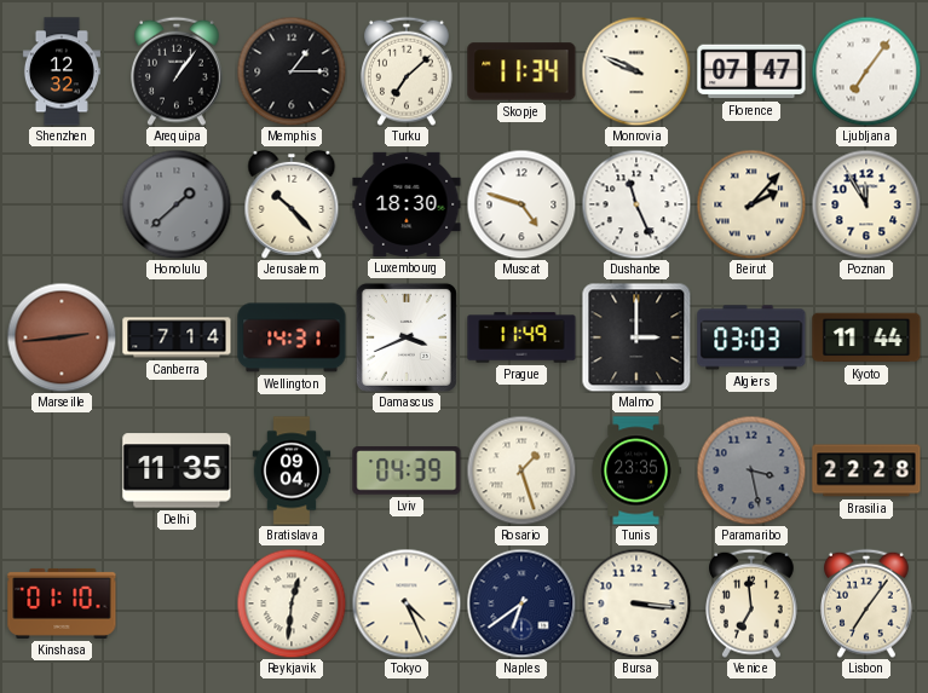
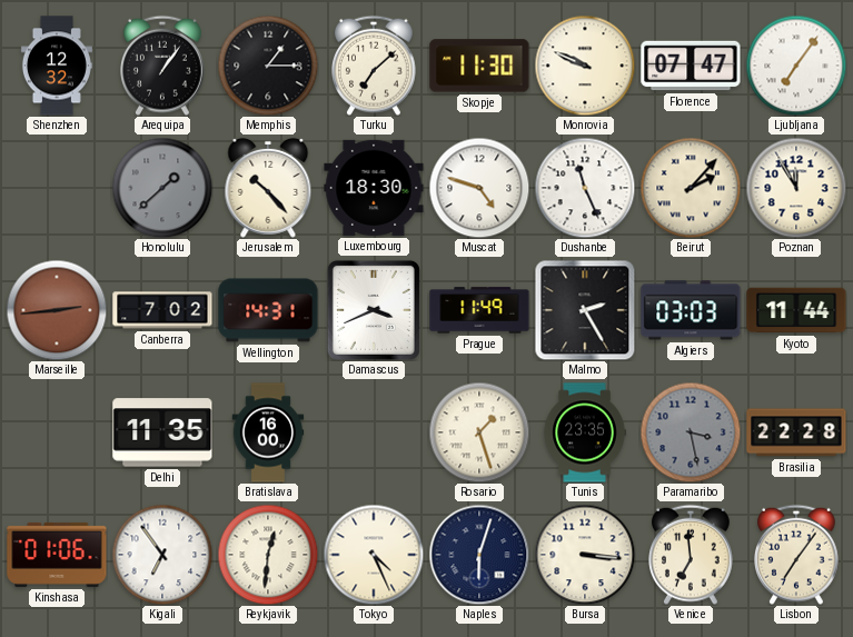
Skopje: 11:34 -> 11:30
Canberra: 7:14 -> 7:02
Malmo: 3:00 -> 2:25
Bratislava: 09:04 -> 16:00
Lviv: 04:39 -> none
Kinshasa: 01:10 -> 01:06
Kigali: none -> 6:54
Naples: 6:39 -> 6:03
